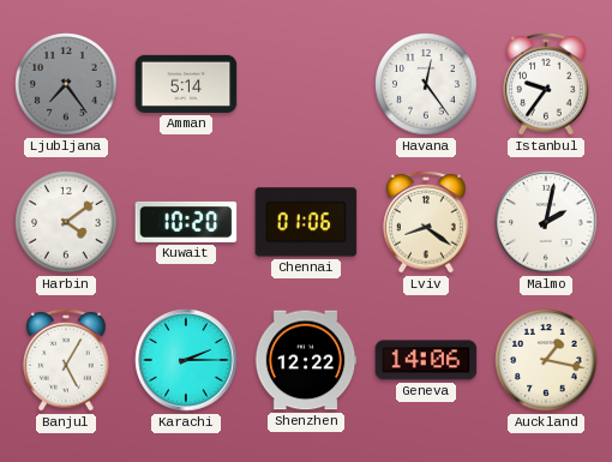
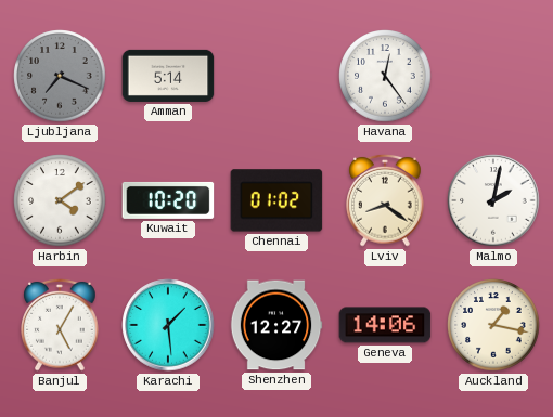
Ljubljana: 7:24 -> 7:19
Istanbul: 9:36 -> none
Chennai: 01:06 -> 01:02
Karachi: 2:15 -> 1:29
Shenzhen: 12:22 -> 12:27
